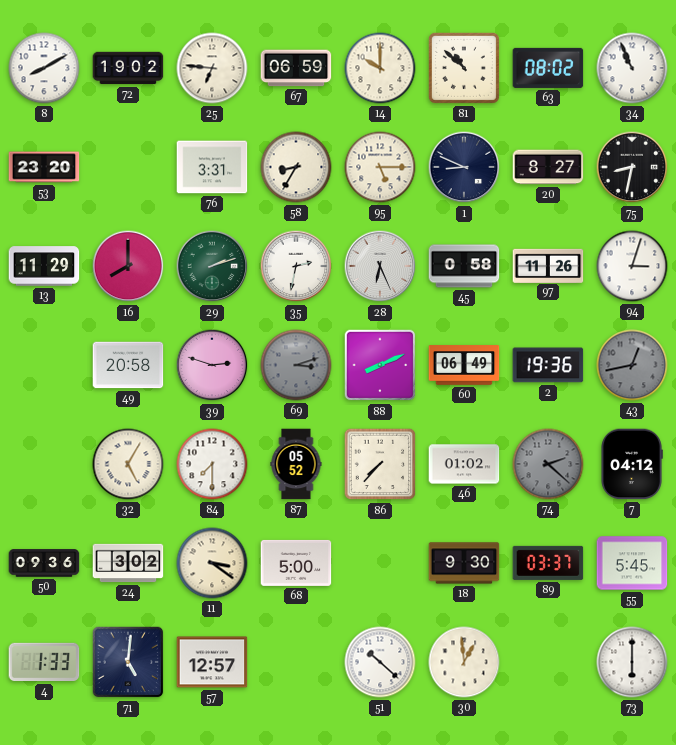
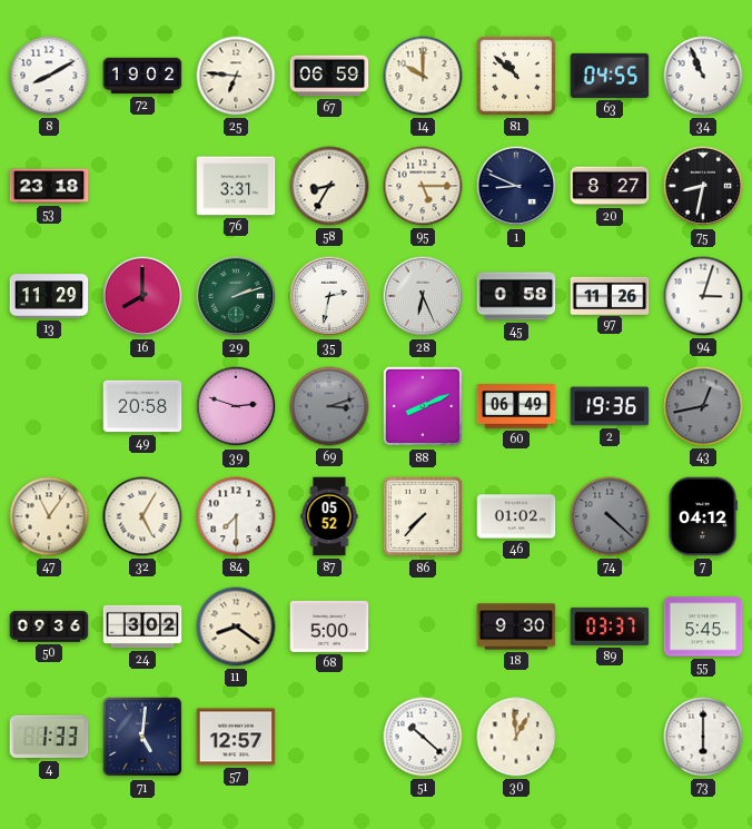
63: 08:02 -> 04:55
53: 23:20 -> 23:18
47: none -> 11:06
74: 2:22 -> 4:22
11: 3:21 -> 8:21
